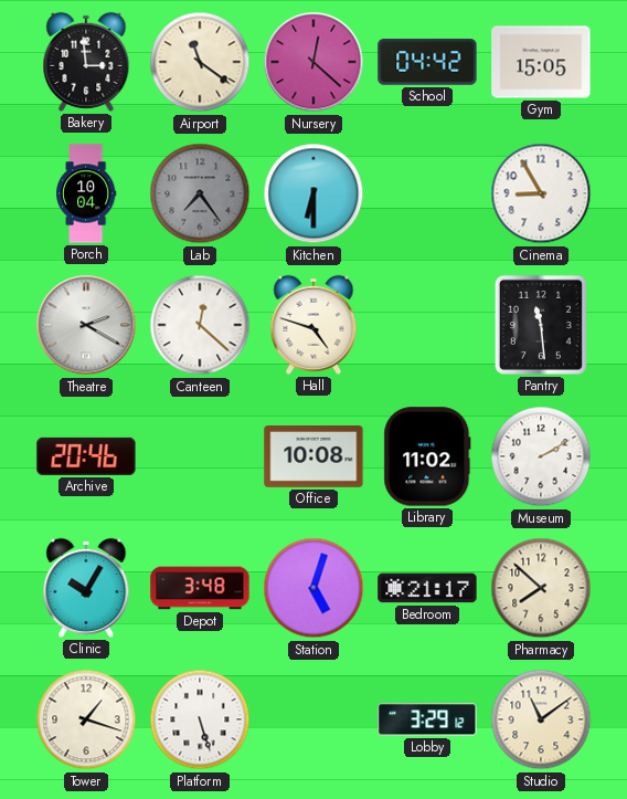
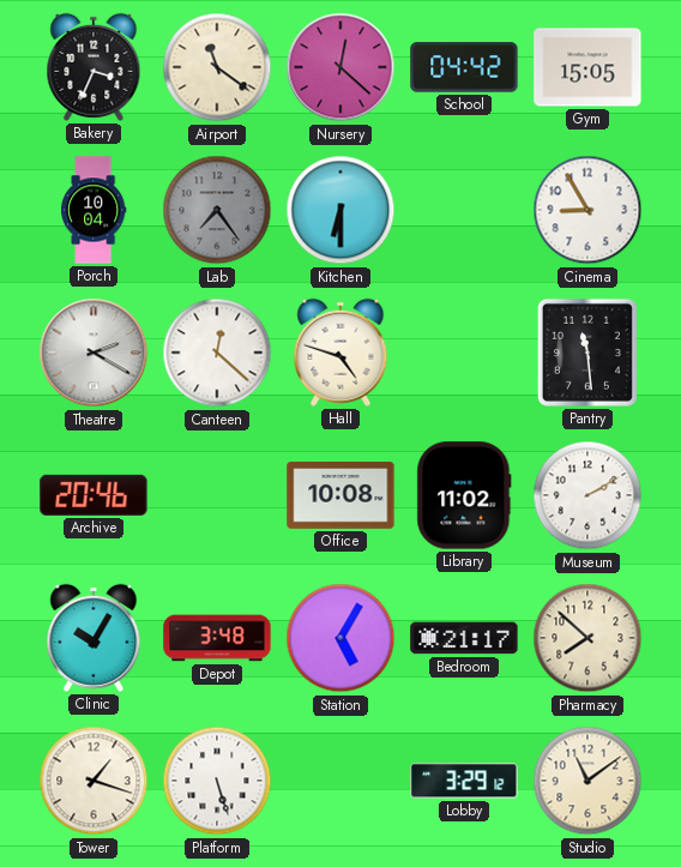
Bakery: 2:59 -> 3:34
Station: 5:03 -> 5:05
